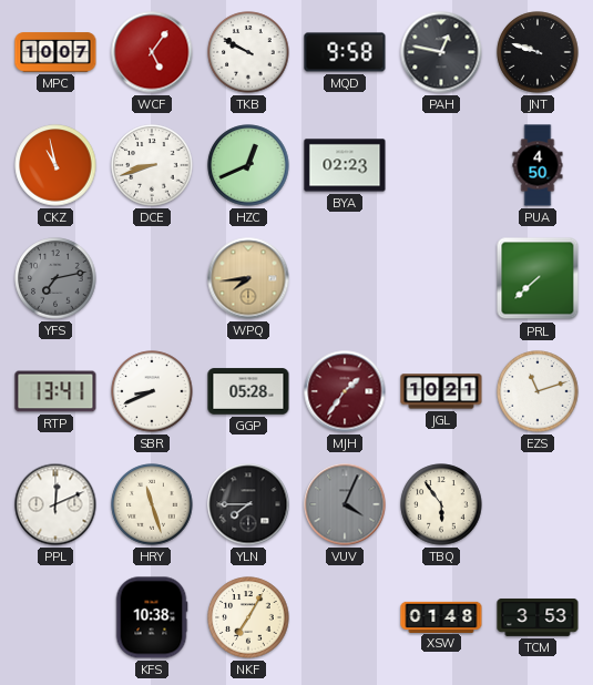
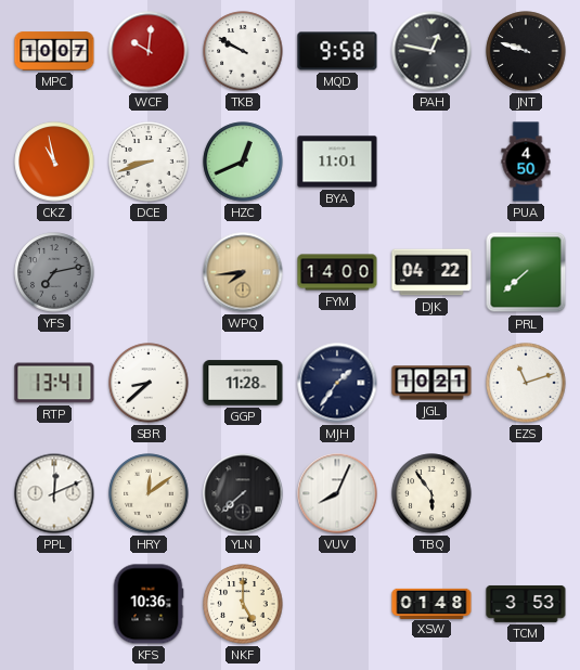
WCF: 5:06 -> 10:01
BYA: 02:23 -> 11:01
FYM: none -> 14:00
DJK: none -> 04:22
SBR: 8:41 -> 8:38
GGP: 05:28 -> 11:28
MJH dial: burgundy -> navy
HRY: 11:27 -> 12:09
YLN: 7:45 -> 7:38
VUV: 4:04 -> 8:04
VUV dial: grey -> white
KFS: 10:38 -> 10:36
NKF: 7:05 -> 5:00
